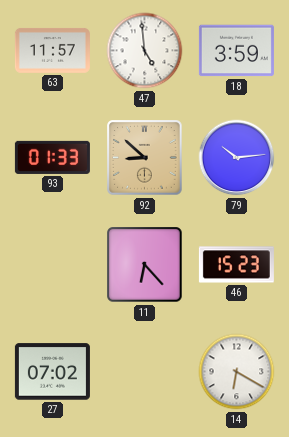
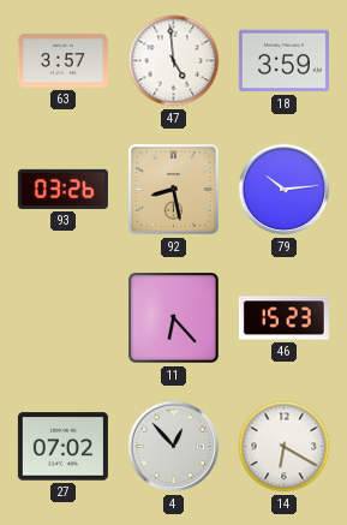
63: 11:57 -> 3:57
93: 01:33 -> 03:26
92: 8:52 -> 8:28
4: none -> 12:53
